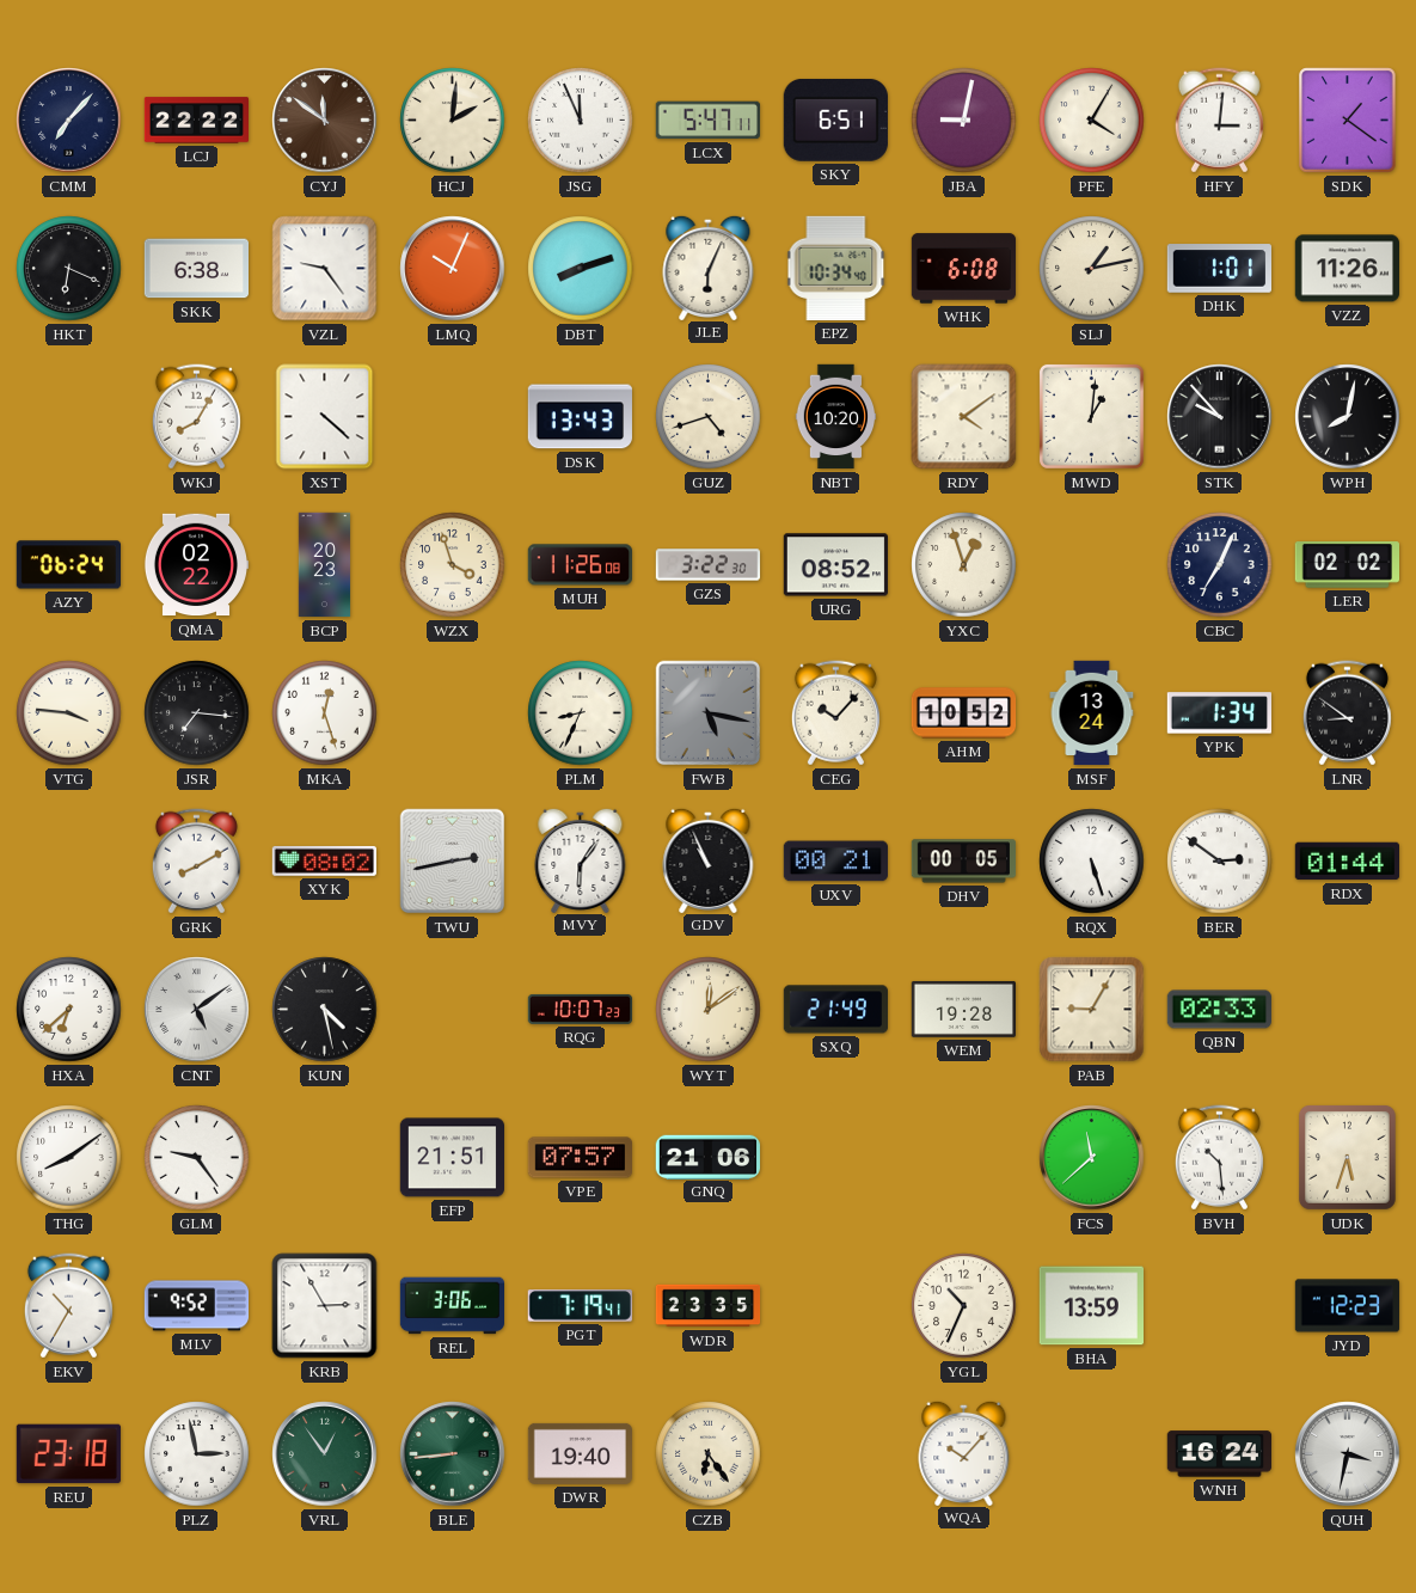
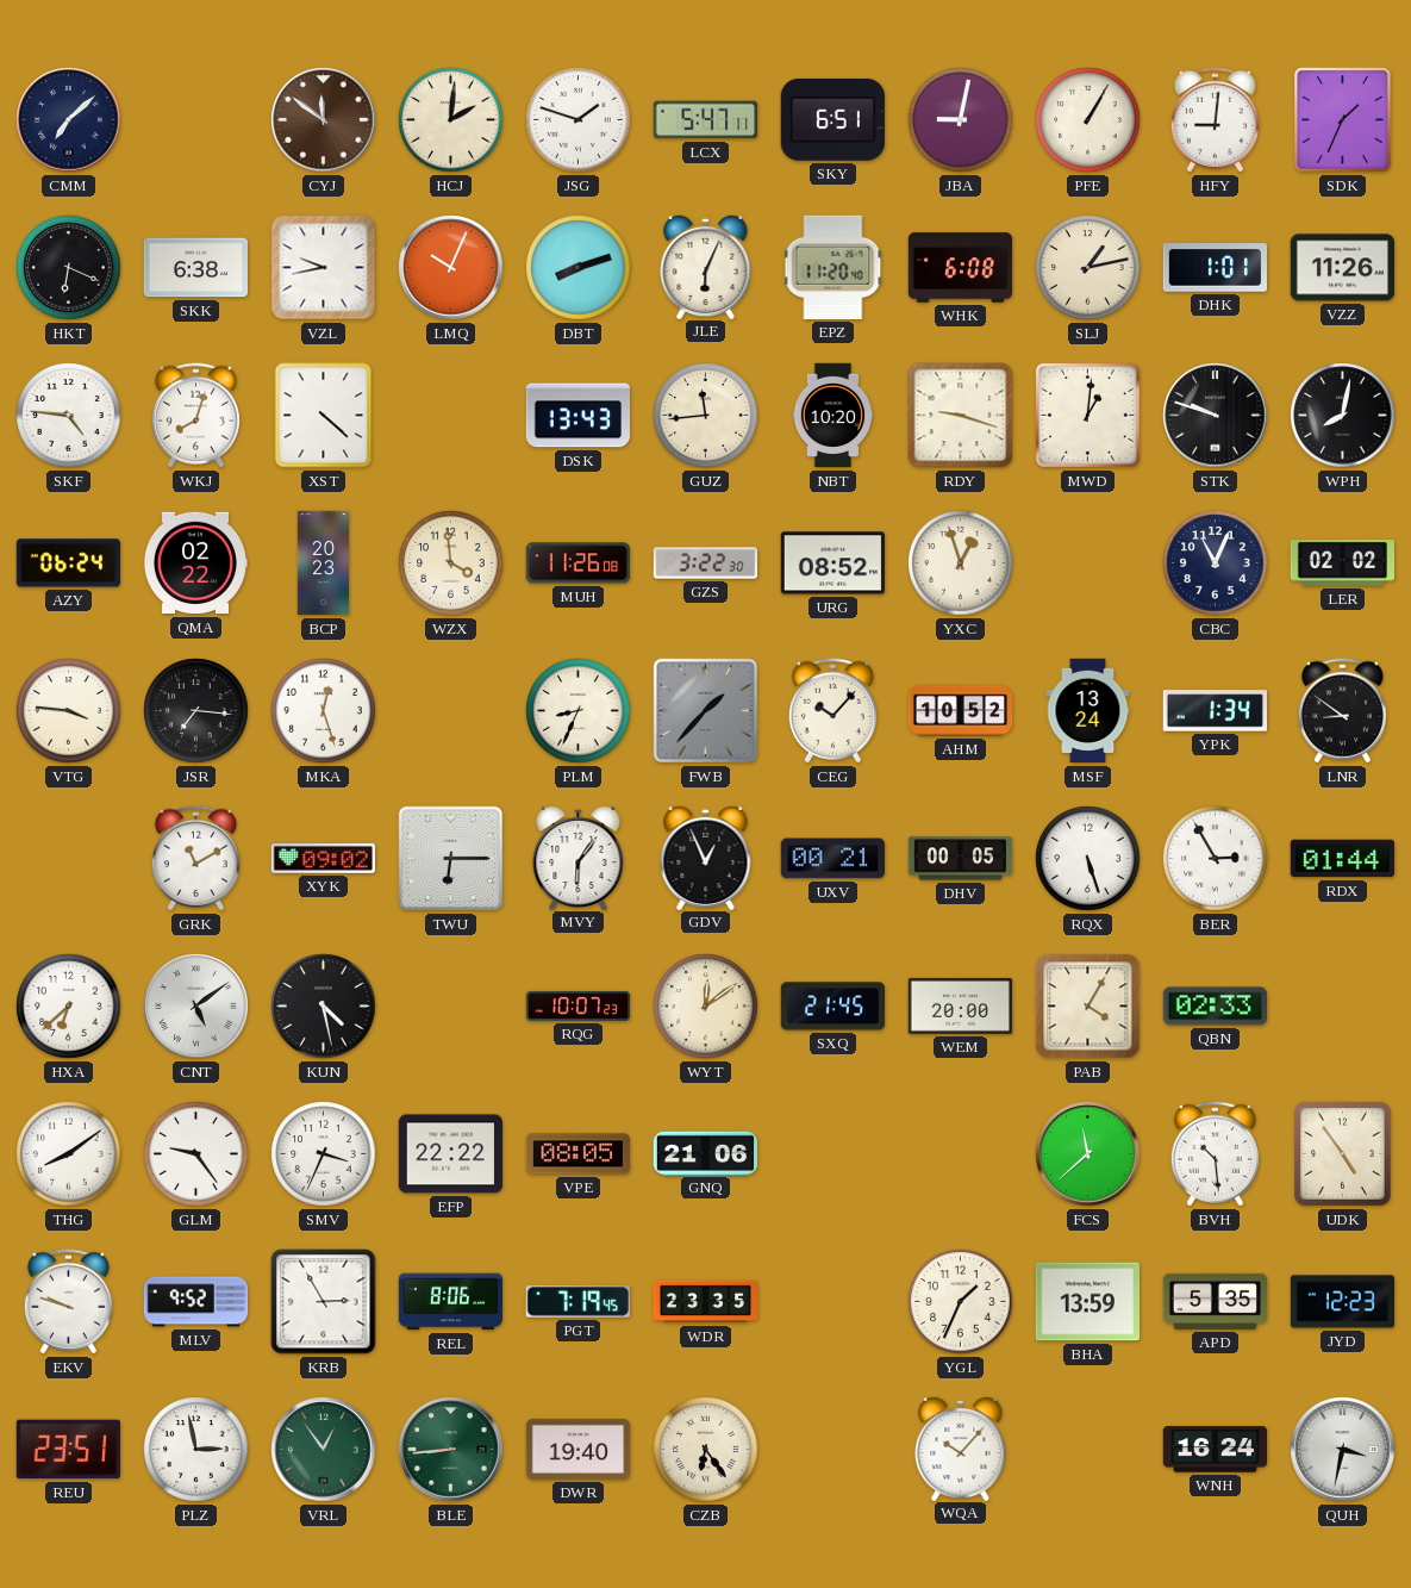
CMM: 7:07 -> 7:08
LCJ: 22:22 -> none
JSG: 11:56 -> 1:48
PFE: 4:05 -> 1:05
HFY: 3:01 -> 9:01
SDK: 1:21 -> 1:34
VZL: 9:24 -> 9:43
EPZ: 10:34 -> 11:20
SKF: none -> 4:46
WKJ: 8:05 -> 8:03
GUZ: 4:42 -> 11:44
RDY: 4:09 -> 9:18
STK: 9:53 -> 9:48
WZX: 3:57 -> 3:59
CBC: 7:04 -> 11:04
FWB: 5:17 -> 1:37
GRK: 8:10 -> 11:10
XYK: 08:02 -> 09:02
TWU: 2:43 -> 6:15
GDV: 10:56 -> 12:56
BER: 2:51 -> 2:55
SXQ: 21:49 -> 21:45
WEM: 19:28 -> 20:00
PAB: 9:05 -> 4:05
SMV: none -> 3:34
EFP: 21:51 -> 22:22
VPE: 07:57 -> 08:05
UDK: 5:33 -> 4:54
EKV: 10:35 -> 9:48
REL: 3:06 -> 8:06
PGT: 7:19:41 -> 7:19:45
YGL: 10:34 -> 1:34
APD: none -> 5:35
REU: 23:18 -> 23:51
